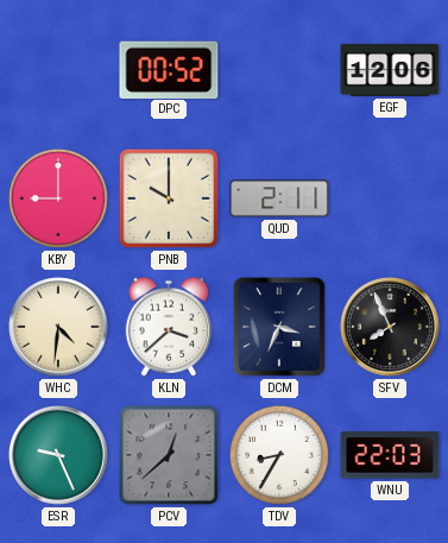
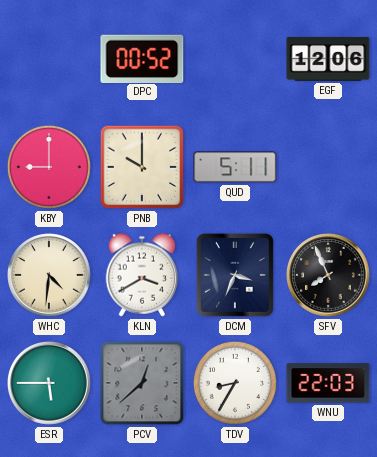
QUD: 2:11 -> 5:11
KLN: 3:38 -> 3:40
ESR: 9:26 -> 5:45
